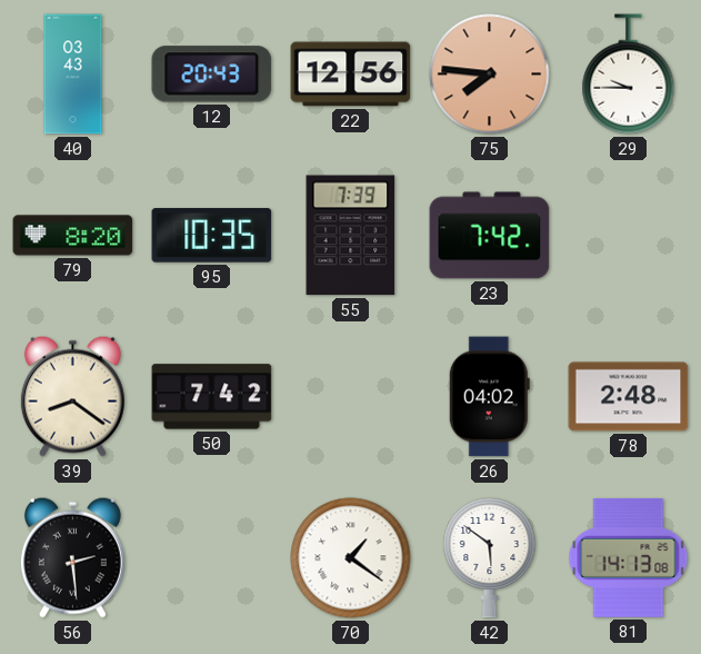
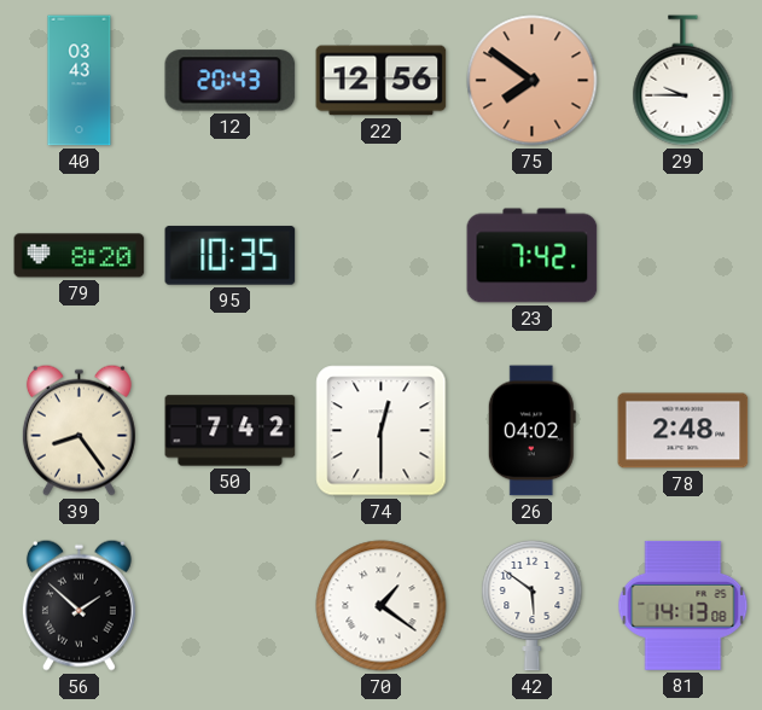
75: 7:46 -> 7:51
55: 7:39 -> none
39: 8:21 -> 8:24
74: none -> 12:30
56: 2:29 -> 1:52
